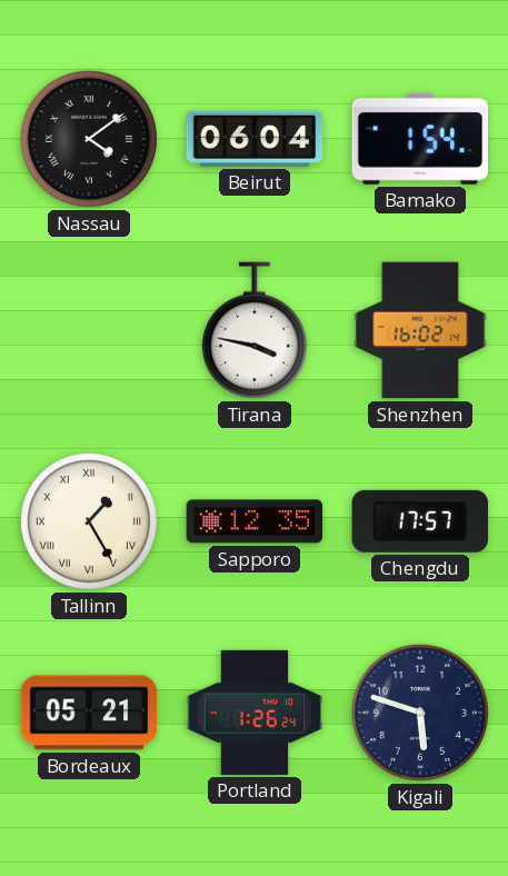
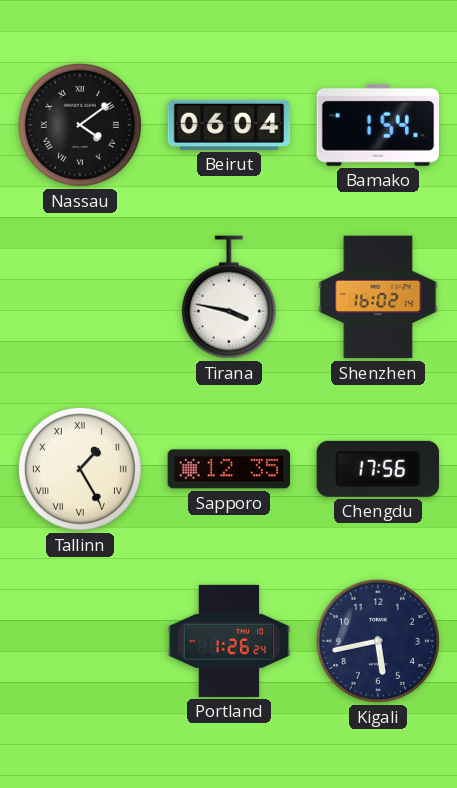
Chengdu: 17:57 -> 17:56
Bordeaux: 05:21 -> none
Kigali: 5:48 -> 5:43
